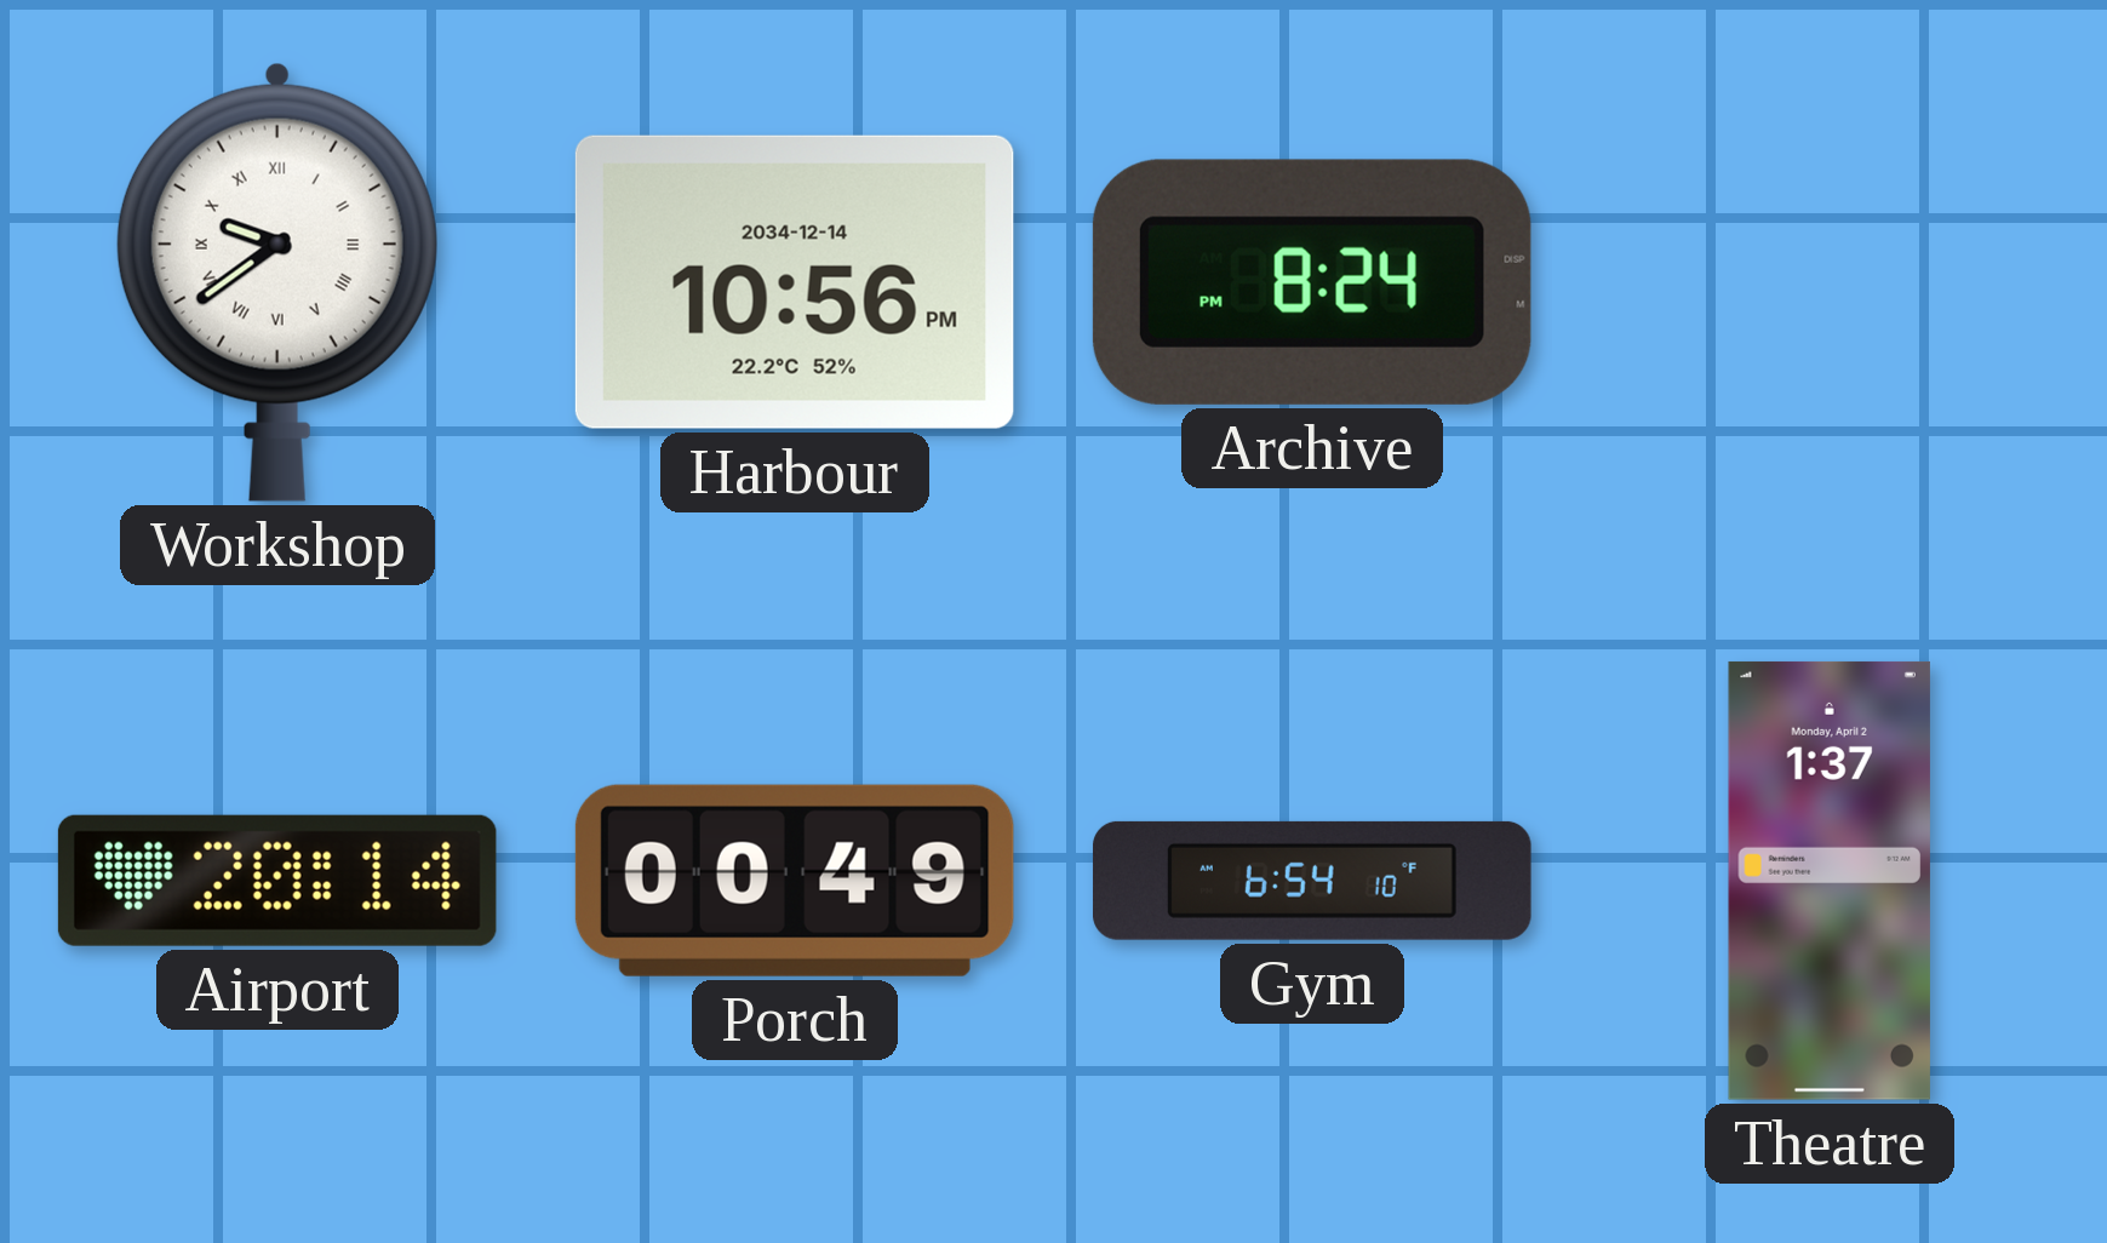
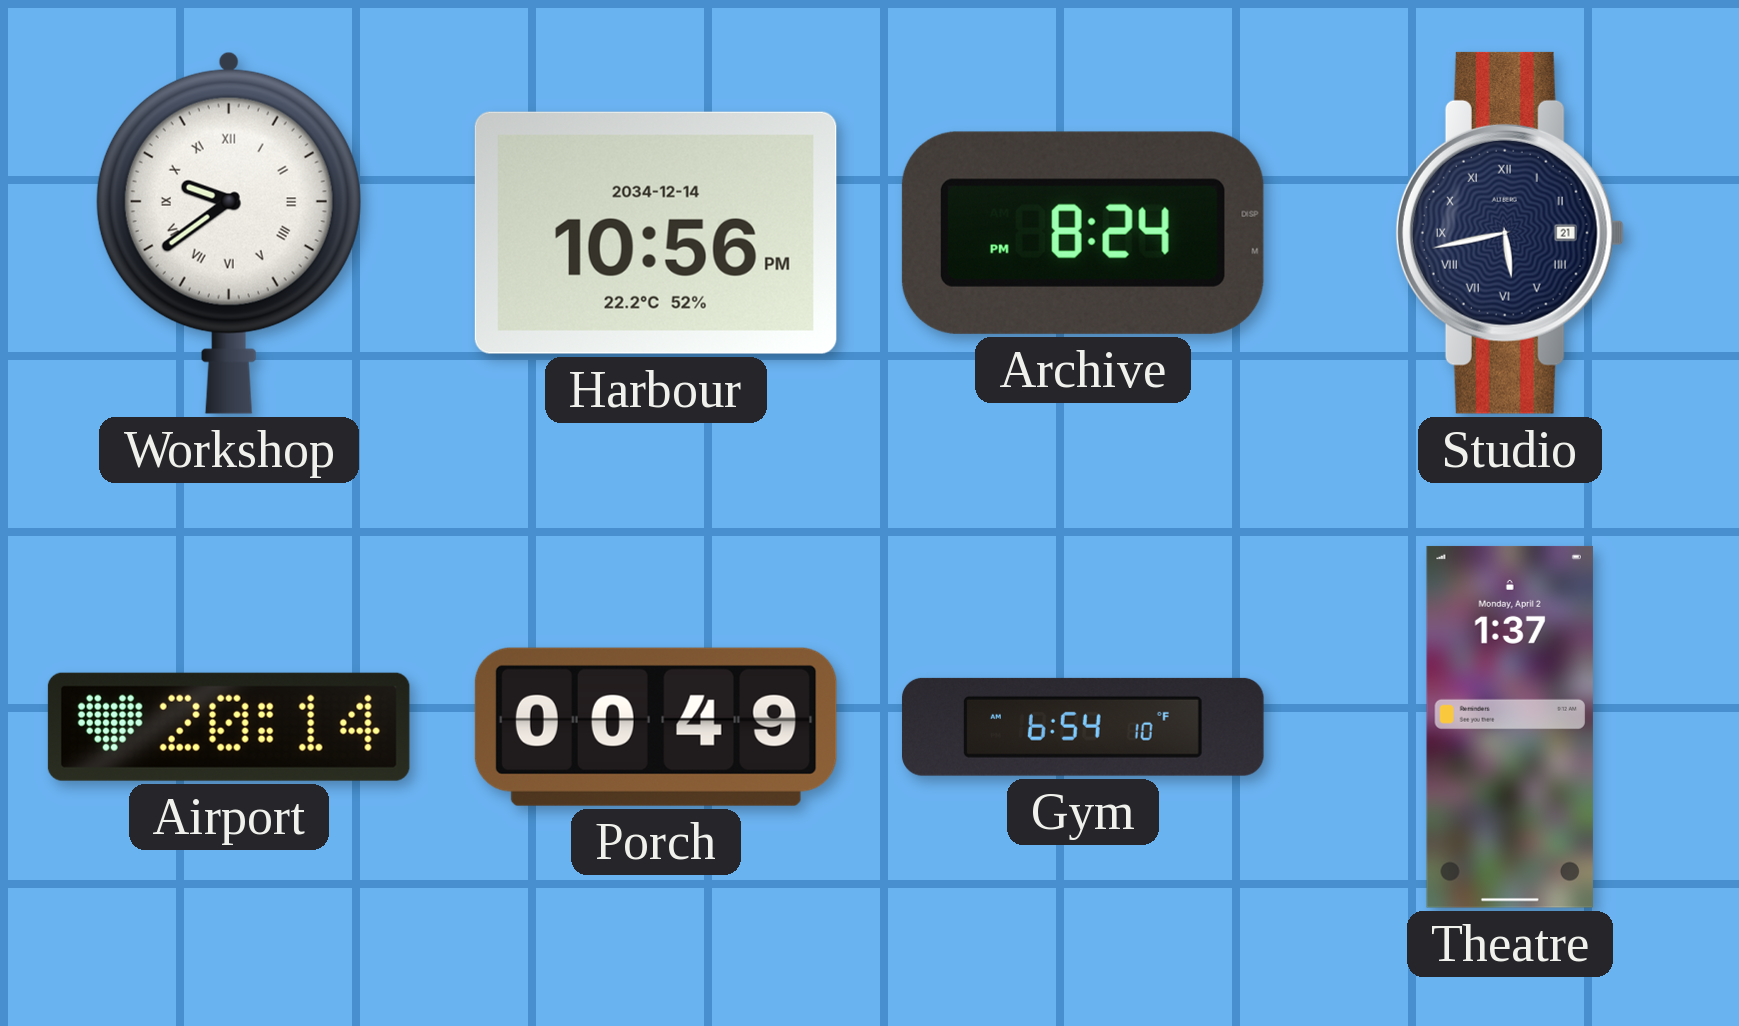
Studio: none -> 5:43
